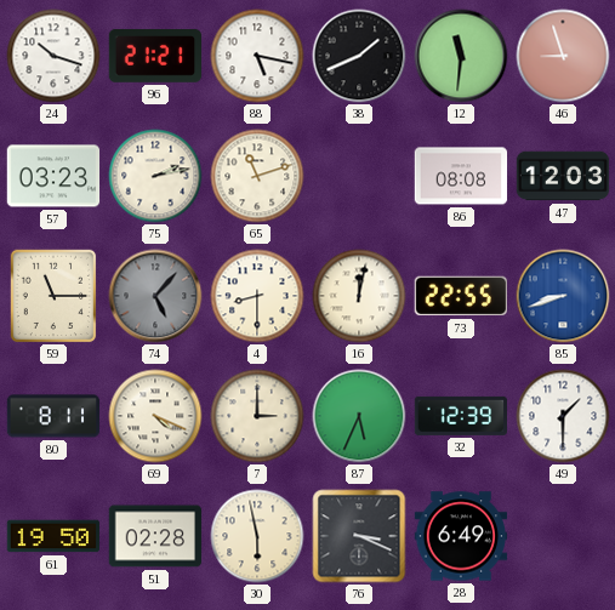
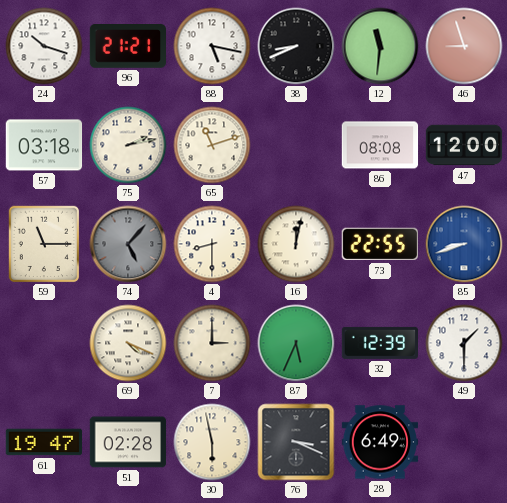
38: 1:41 -> 8:41
57: 03:23 -> 03:18
47: 12:03 -> 12:00
80: 8:11 -> none
61: 19:50 -> 19:47
